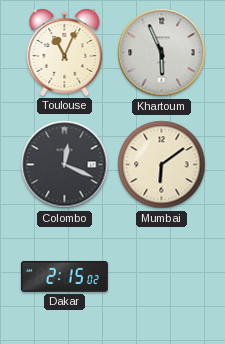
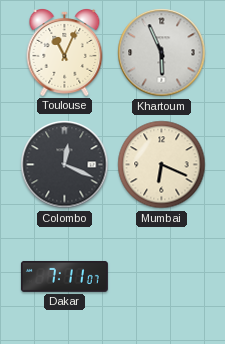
Mumbai: 6:09 -> 6:19
Dakar: 2:15 -> 7:11
